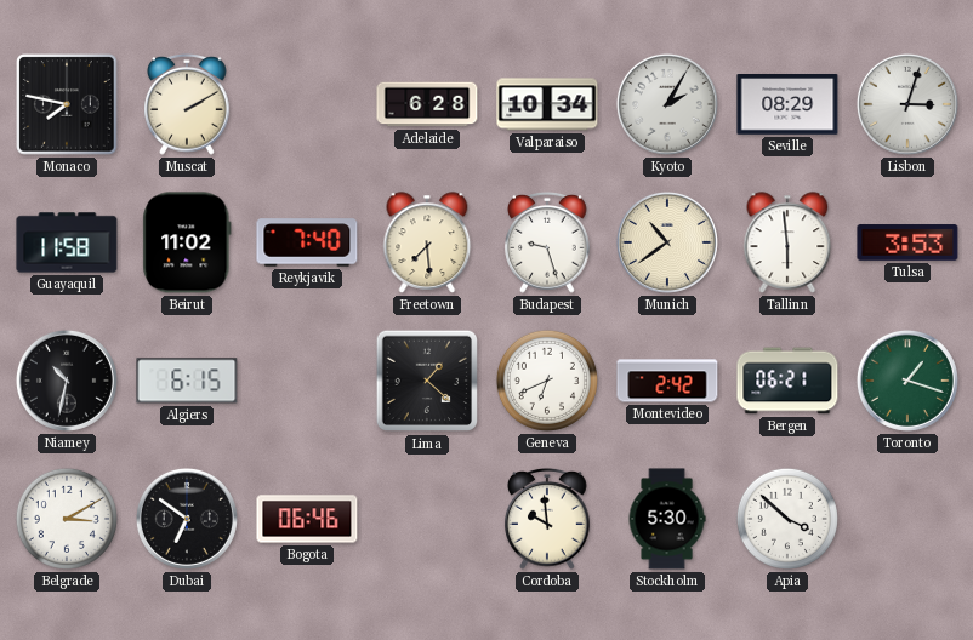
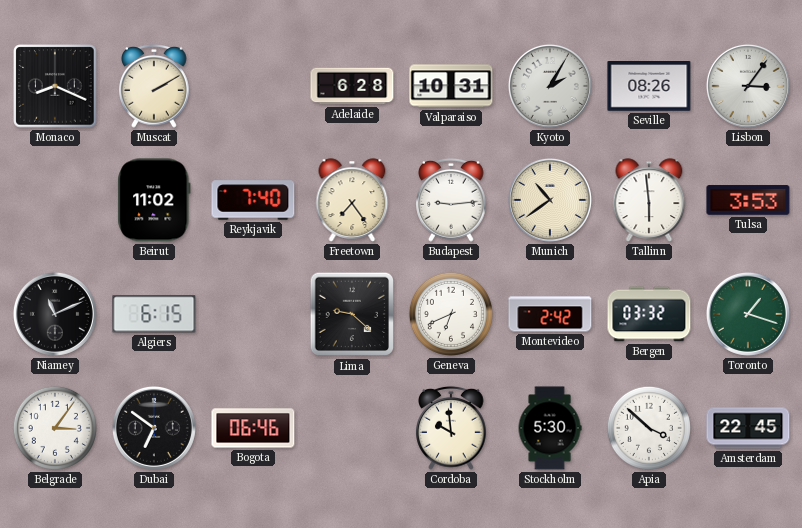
Monaco: 7:47 -> 8:19
Valparaiso: 10:34 -> 10:31
Seville: 08:29 -> 08:26
Lisbon: 3:03 -> 3:06
Guayaquil: 11:58 -> none
Freetown: 7:29 -> 7:24
Budapest: 9:27 -> 9:14
Niamey: 10:32 -> 11:11
Lima: 1:22 -> 9:22
Bergen: 06:21 -> 03:32
Belgrade: 3:10 -> 3:06
Amsterdam: none -> 22:45
